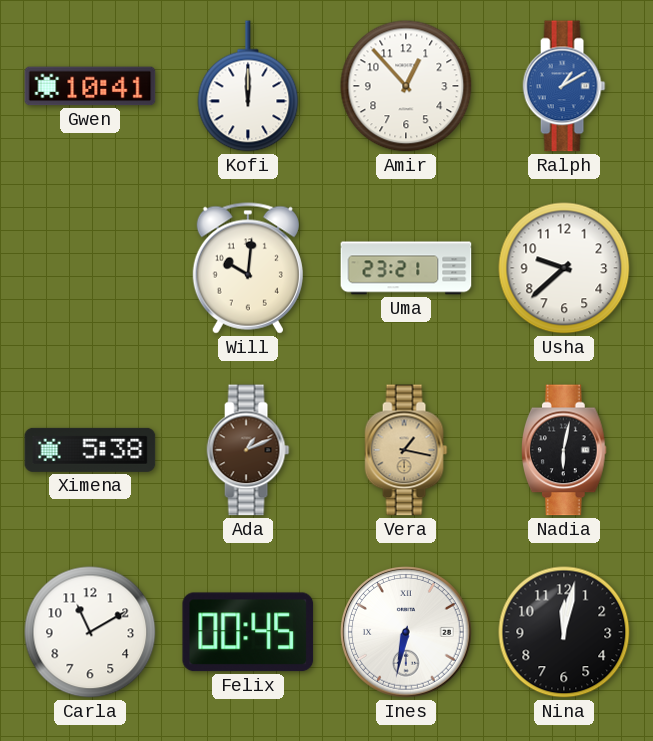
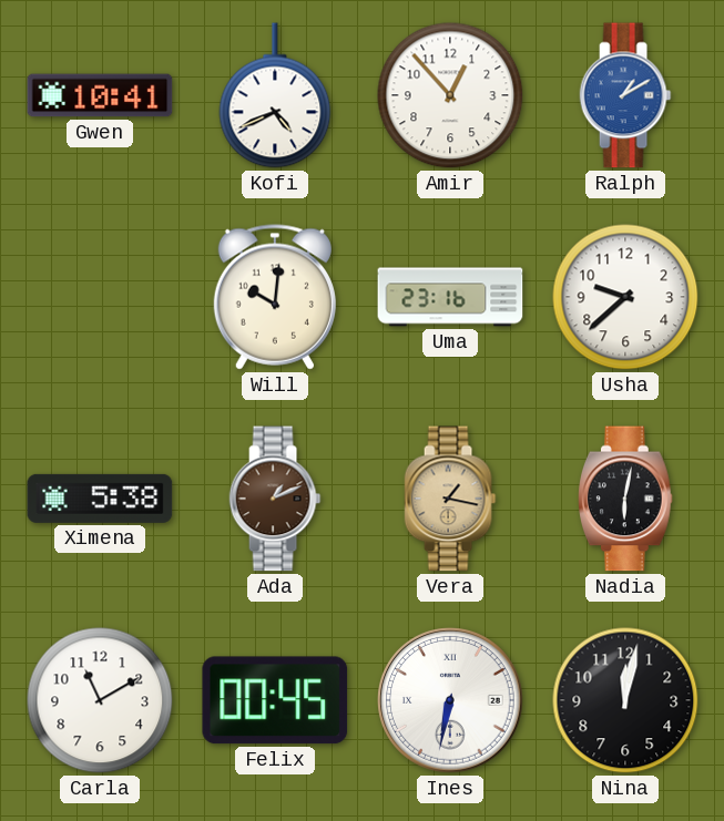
Kofi: 12:00 -> 4:41
Uma: 23:21 -> 23:16
